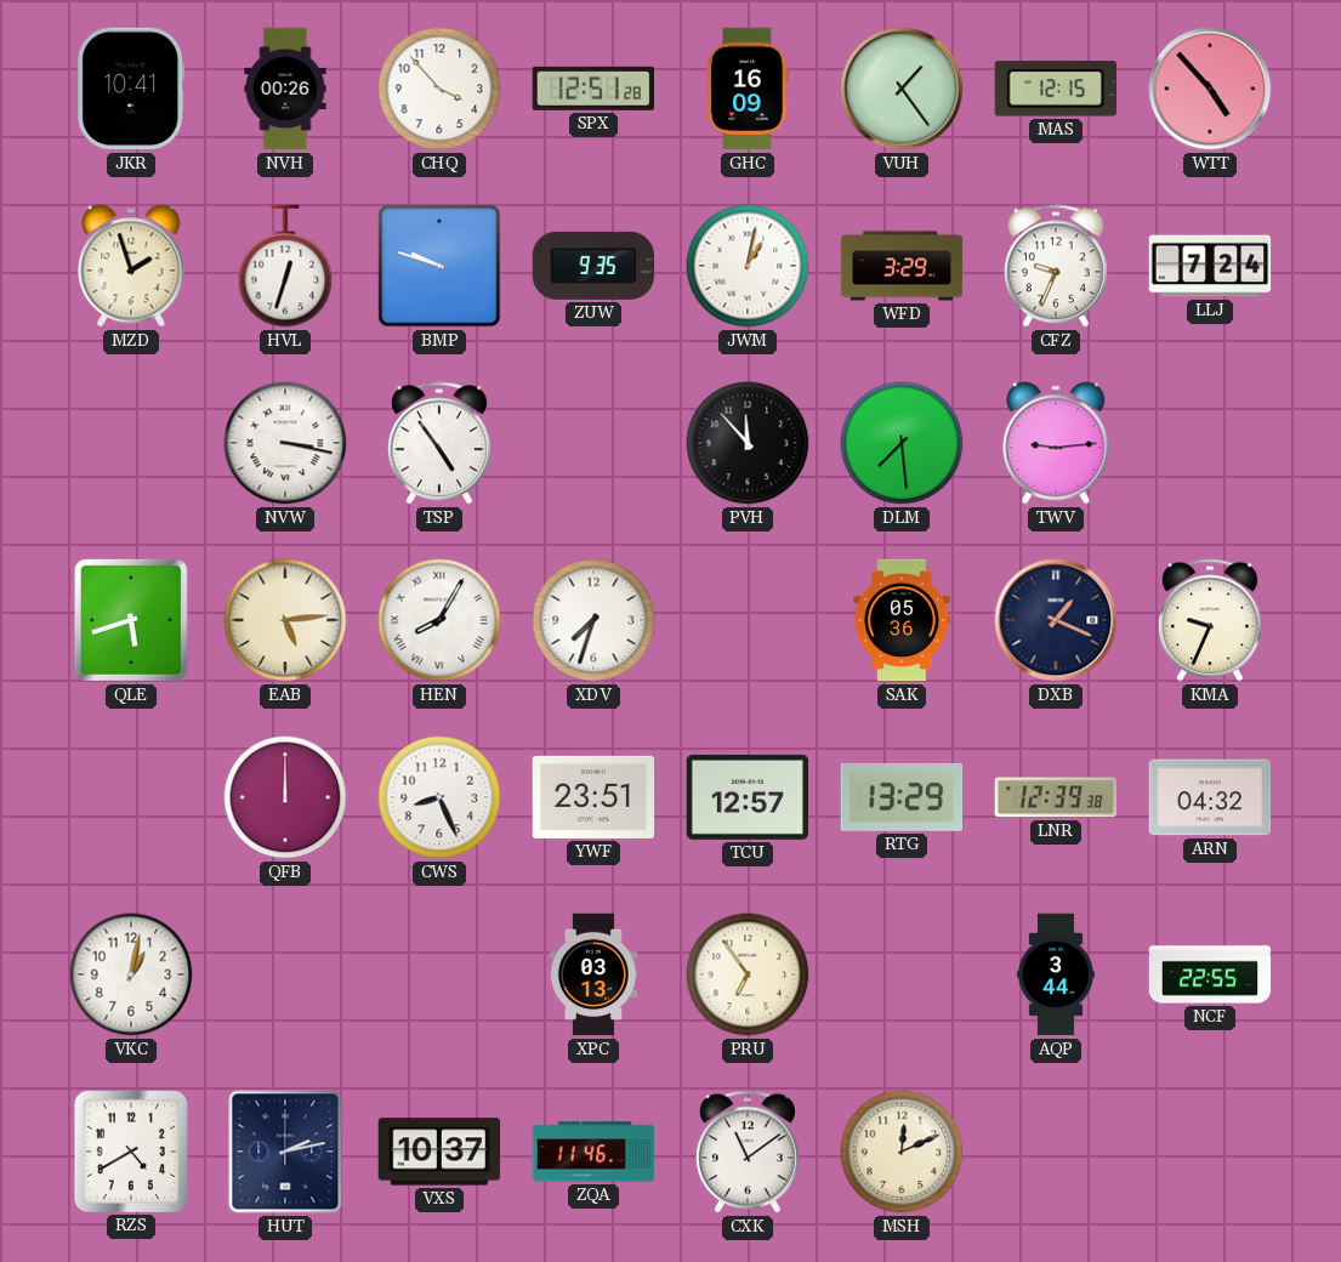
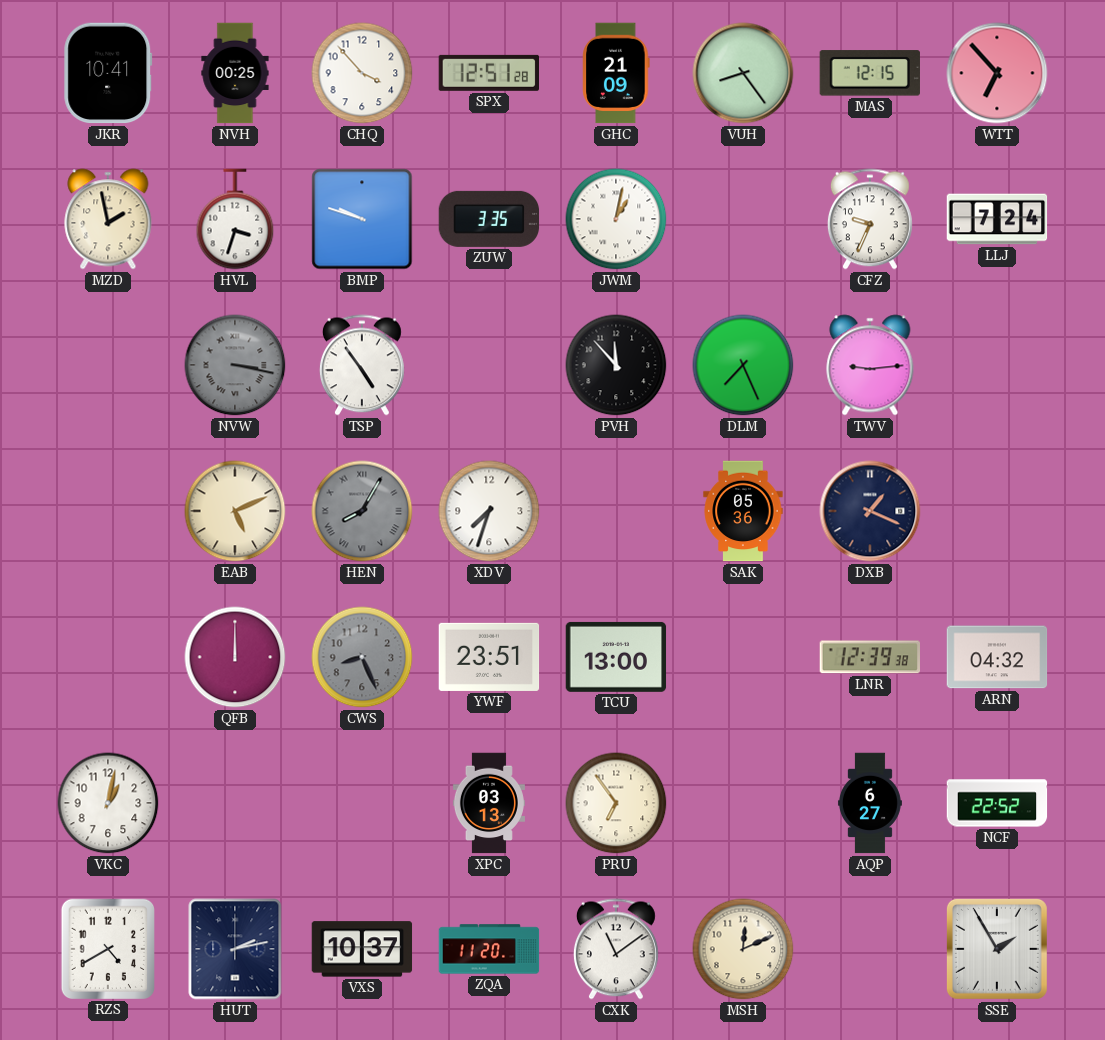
NVH: 00:26 -> 00:25
GHC: 16:09 -> 21:09
VUH: 1:24 -> 8:24
WTT: 4:53 -> 6:53
MZD: 1:57 -> 1:58
HVL: 12:33 -> 3:33
ZUW: 9:35 -> 3:35
WFD: 3:29 -> none
NVW dial: white -> grey
DLM: 7:29 -> 7:26
QLE: 5:42 -> none
EAB: 5:14 -> 5:11
HEN dial: white -> grey
KMA: 9:34 -> none
CWS dial: white -> grey
TCU: 12:57 -> 13:00
RTG: 13:29 -> none
AQP: 3:44 -> 6:27
NCF: 22:55 -> 22:52
ZQA: 11:46 -> 11:20
SSE: none -> 1:55
